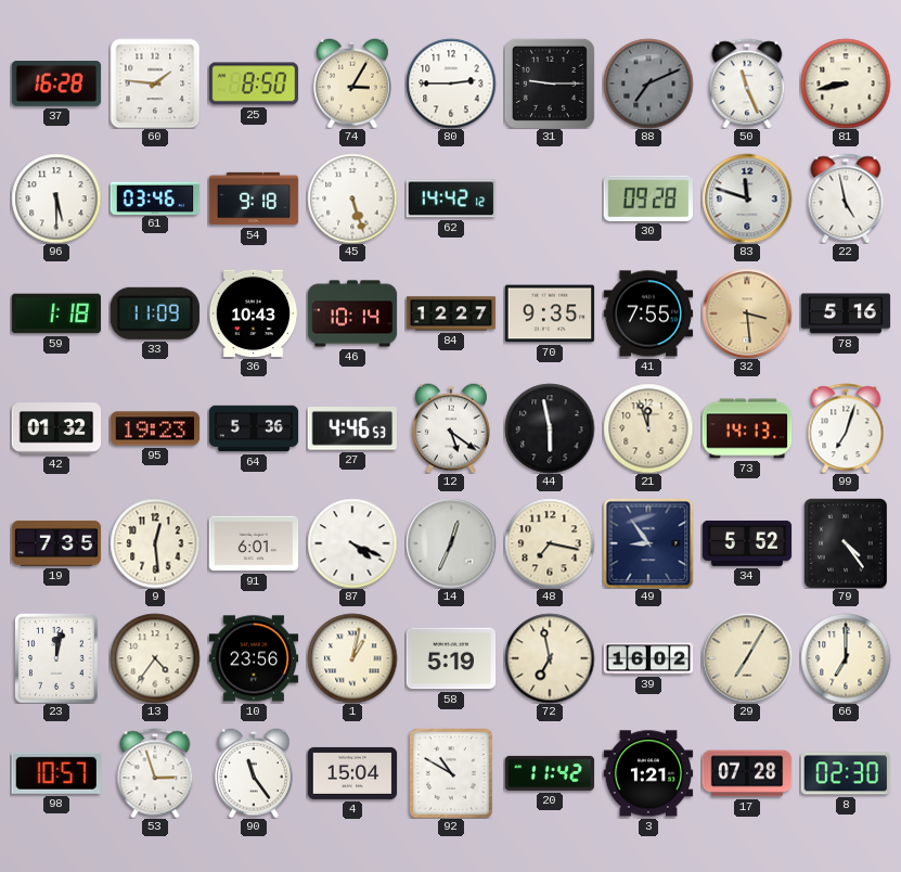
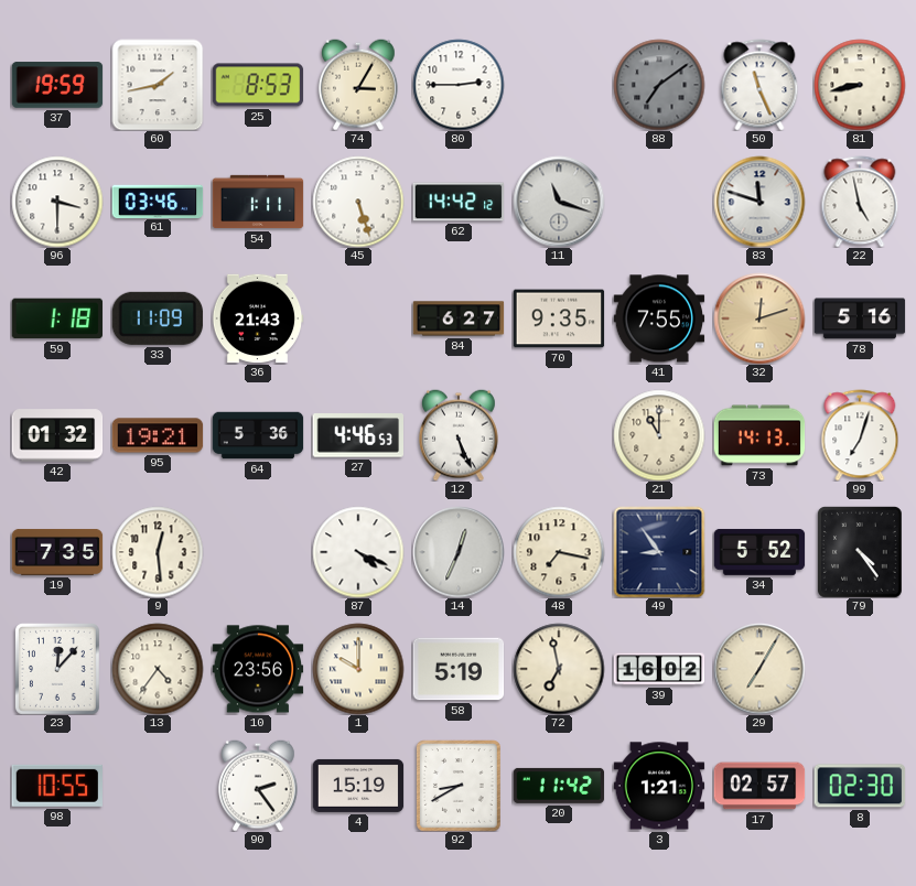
37: 16:28 -> 19:59
60: 1:46 -> 1:43
25: 8:50 -> 8:53
31: 9:15 -> none
88: 7:11 -> 7:09
96: 5:30 -> 3:30
54: 9:18 -> 1:11
11: none -> 11:18
30: 09:28 -> none
36: 10:43 -> 21:43
46: 10:14 -> none
84: 12:27 -> 6:27
32: 3:29 -> 12:12
95: 19:23 -> 19:21
12: 5:21 -> 5:26
44: 5:58 -> none
21: 11:57 -> 11:00
91: 6:01 -> none
23: 12:02 -> 12:07
1: 1:02 -> 10:00
66: 7:00 -> none
98: 10:57 -> 10:55
53: 2:57 -> none
90: 11:24 -> 2:24
4: 15:04 -> 15:19
92: 10:50 -> 8:40
17: 07:28 -> 02:57
